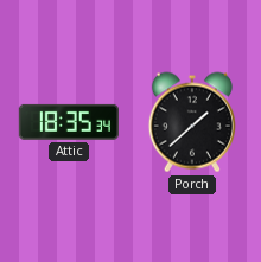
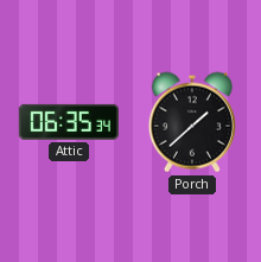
Attic: 18:35 -> 06:35
